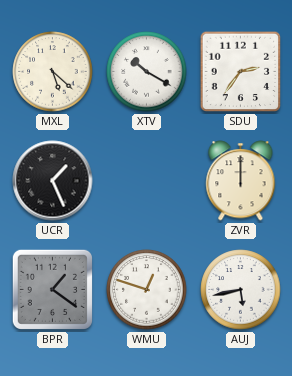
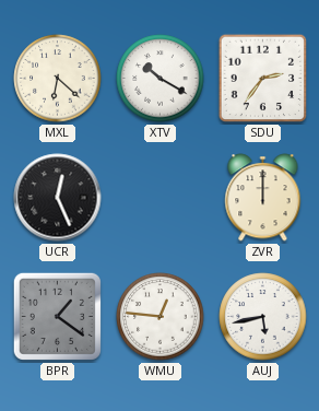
MXL: 5:22 -> 6:22
UCR: 1:26 -> 12:26
WMU: 12:48 -> 12:46
